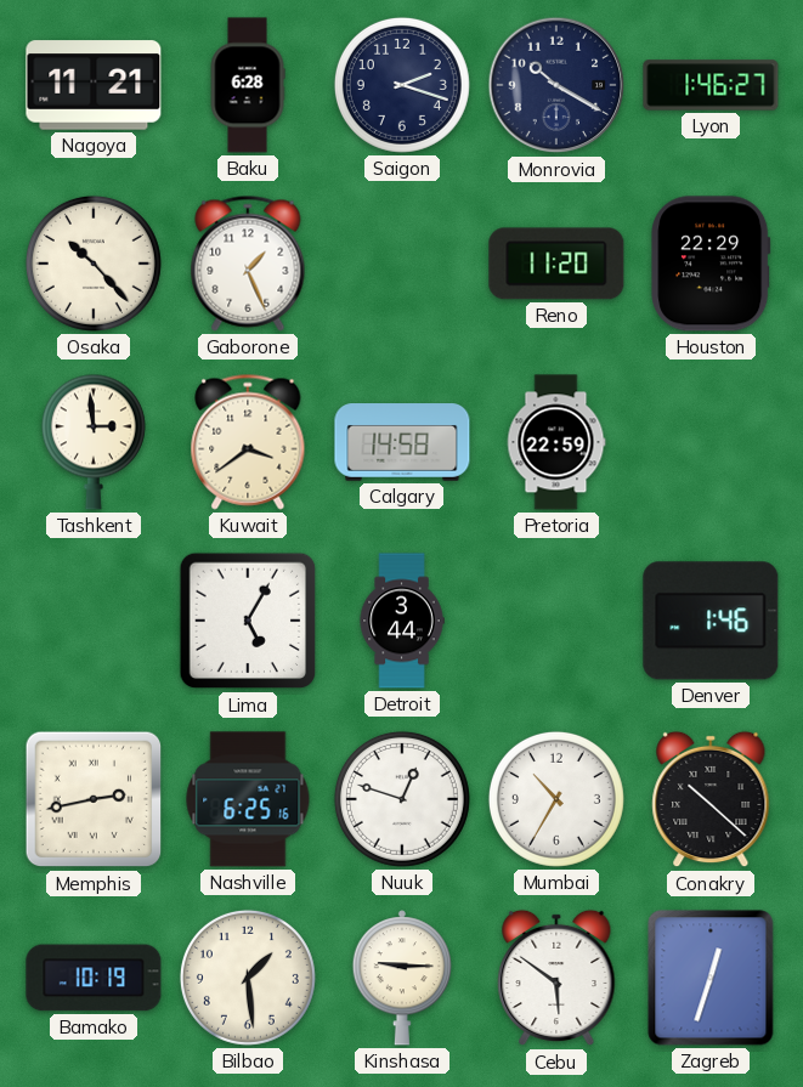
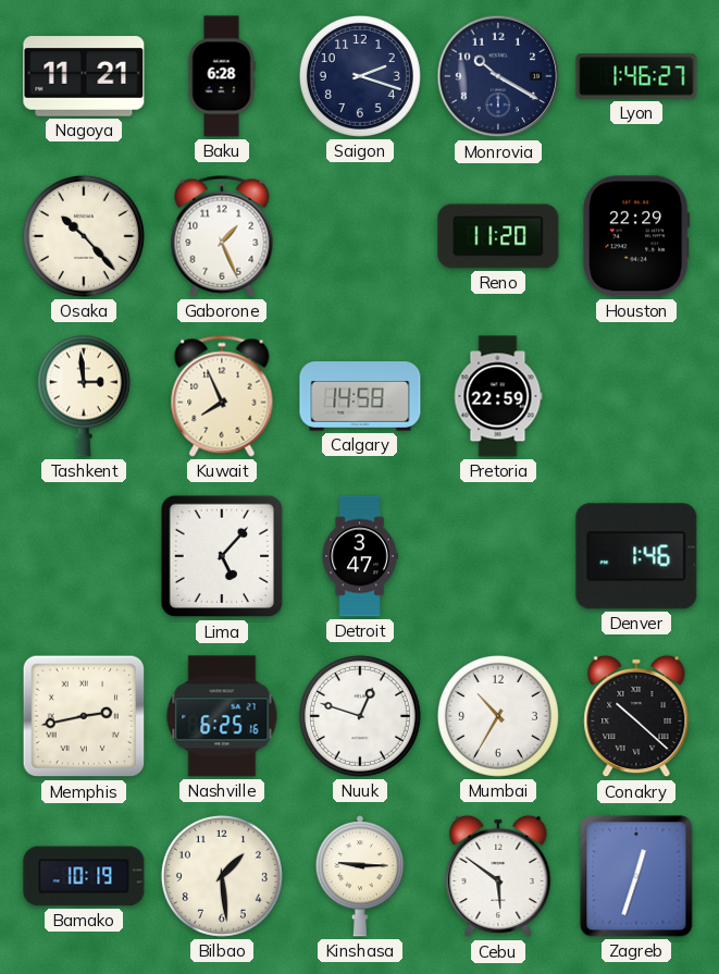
Kuwait: 3:39 -> 7:56
Lima: 5:05 -> 5:07
Detroit: 3:44 -> 3:47
